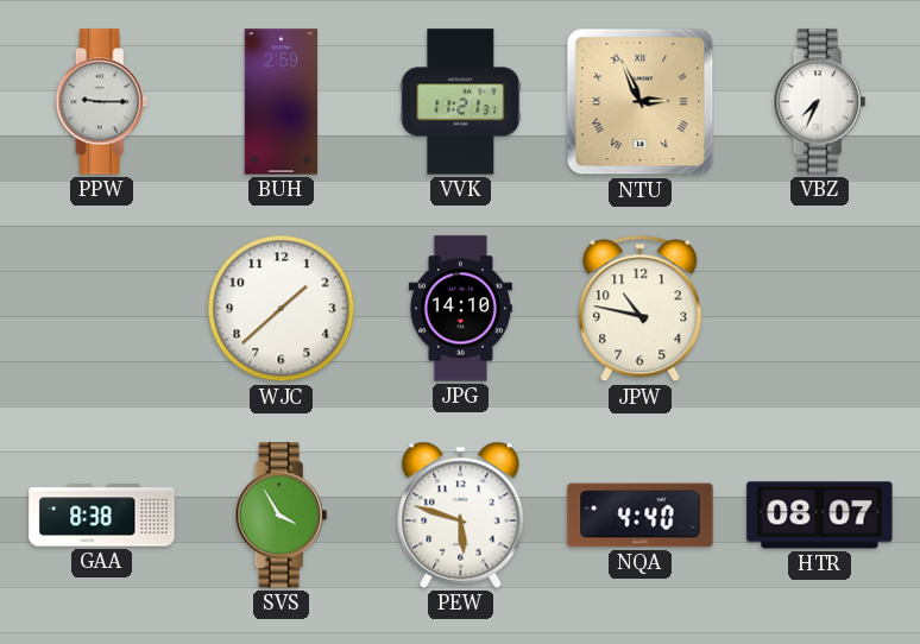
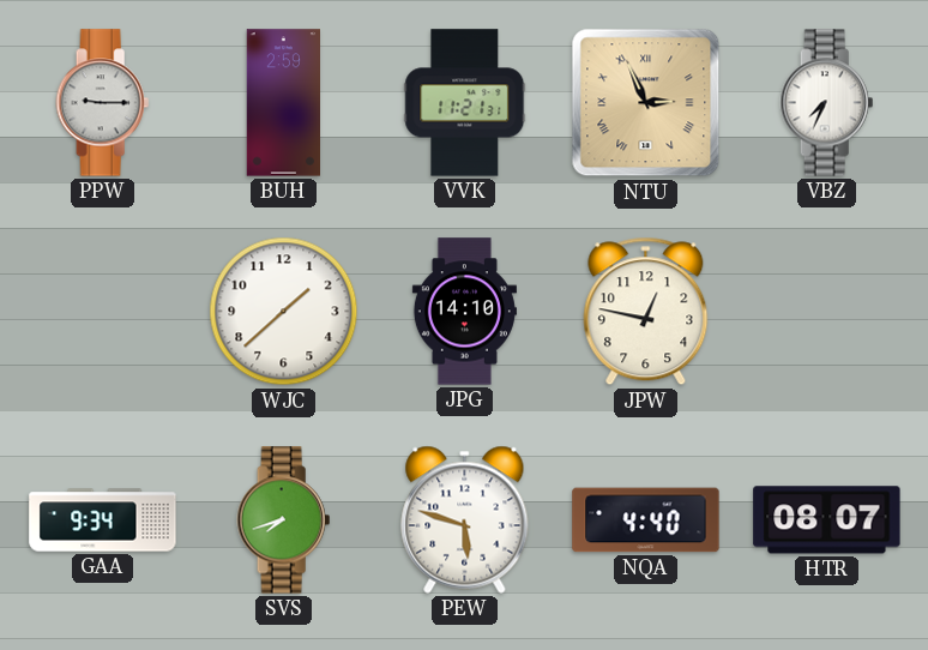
JPW: 10:47 -> 12:47
GAA: 8:38 -> 9:34
SVS: 3:55 -> 7:42
